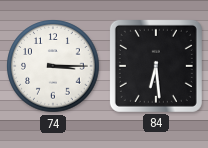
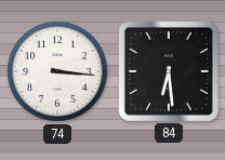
74: 3:15 -> 3:16
